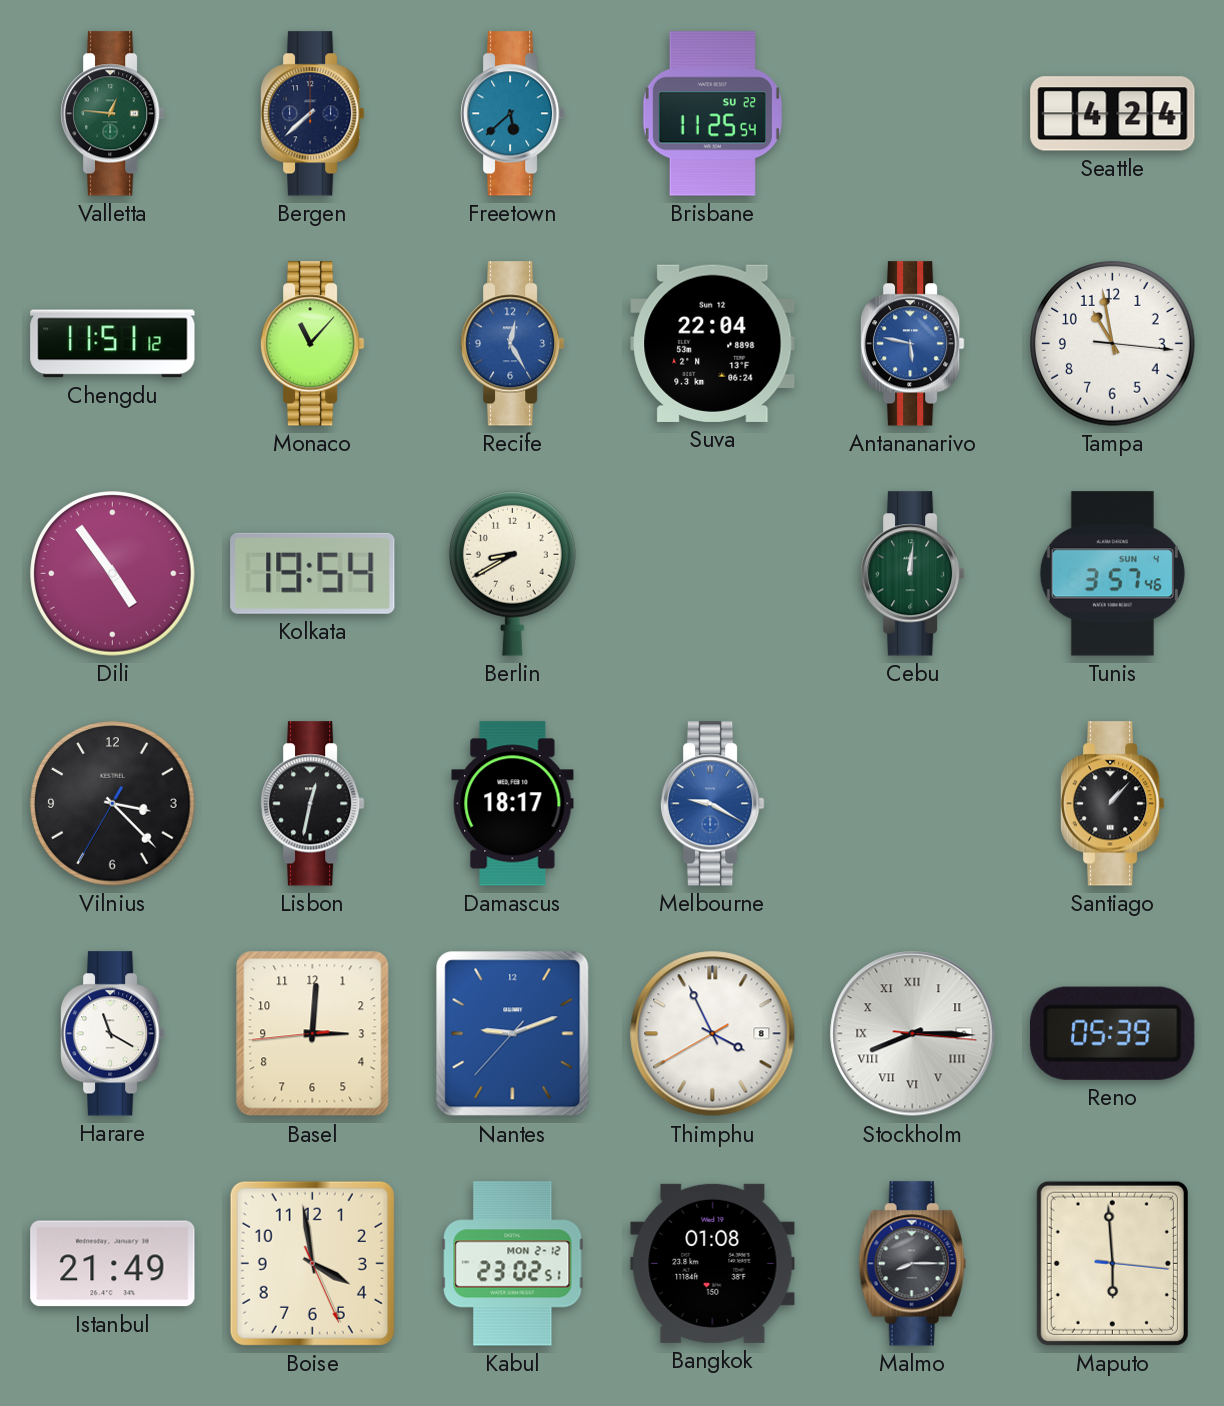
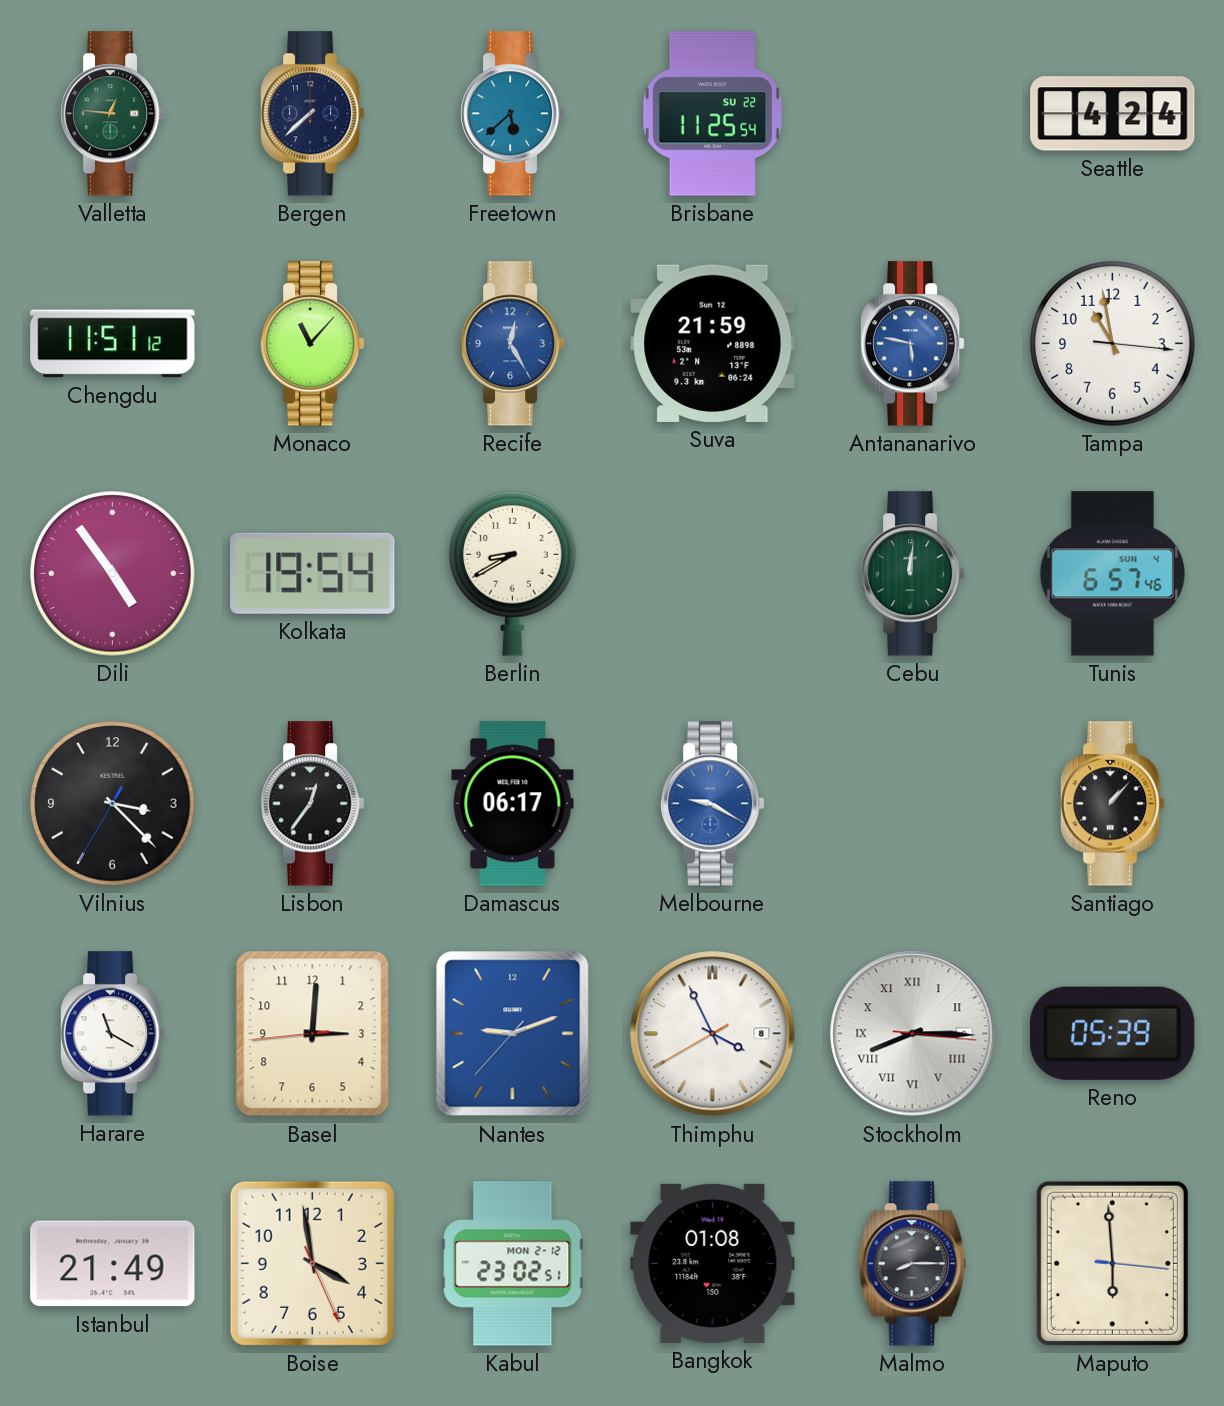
Suva: 22:04 -> 21:59
Tunis: 3:57 -> 6:57
Lisbon: 12:32 -> 12:36
Damascus: 18:17 -> 06:17
